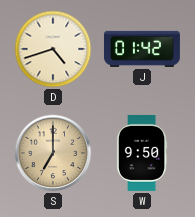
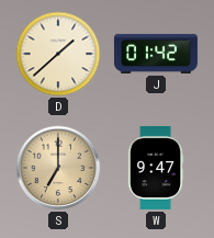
D: 4:42 -> 1:38
W: 9:50 -> 9:47
